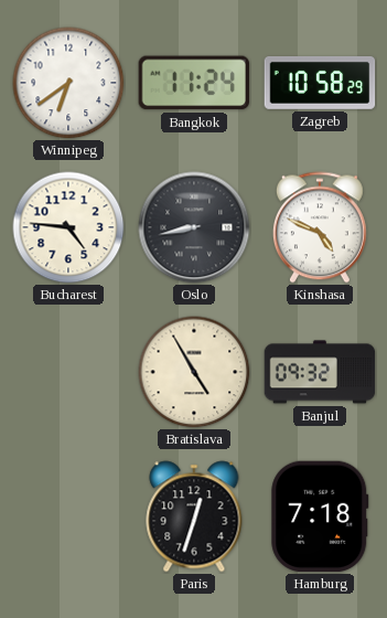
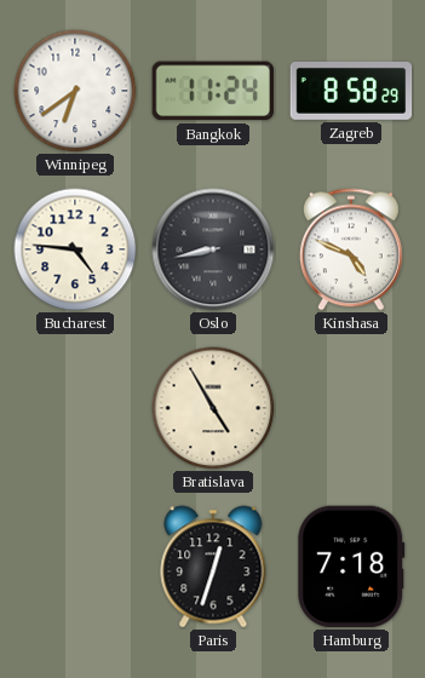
Zagreb: 10:58 -> 8:58
Banjul: 09:32 -> none
